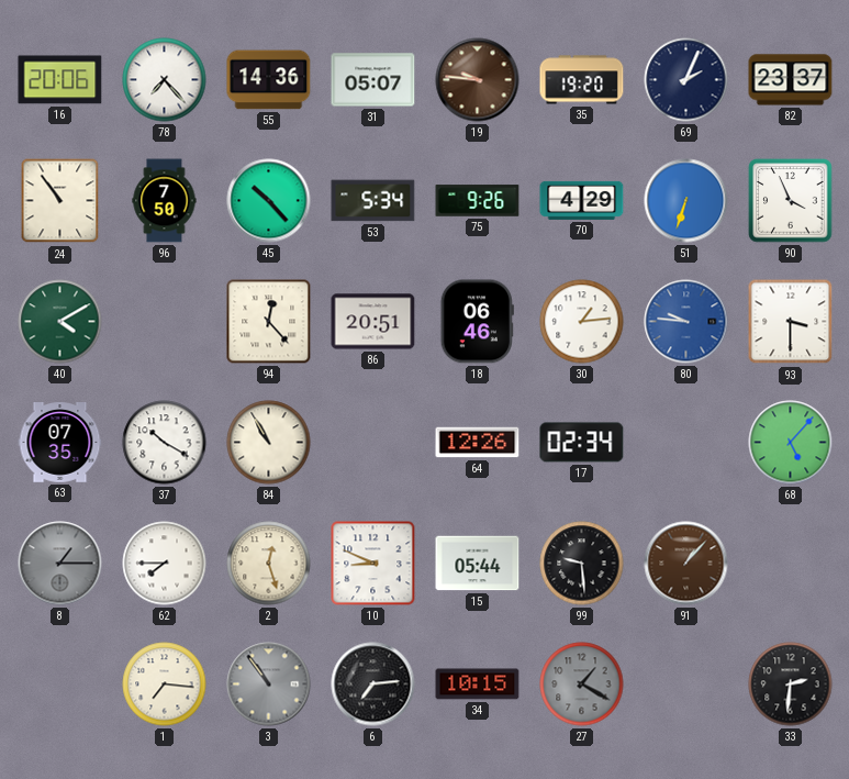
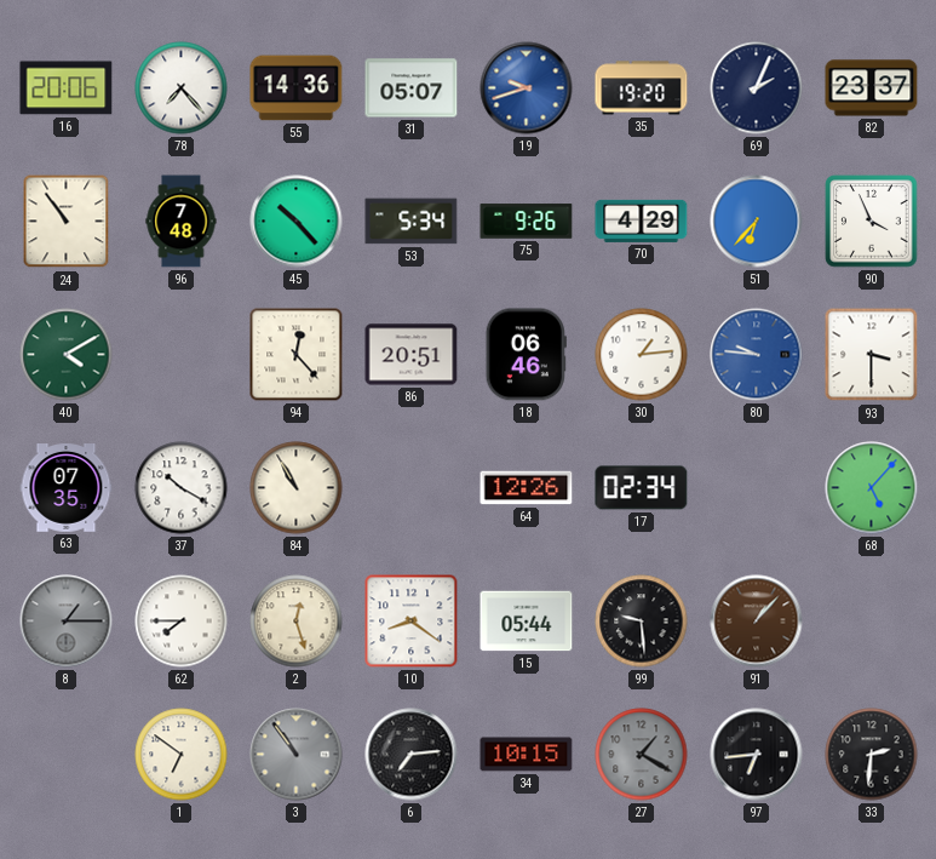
19: 9:46 -> 9:42
19 dial: brown -> blue
96: 7:50 -> 7:48
51: 6:33 -> 6:37
10: 8:49 -> 8:21
1: 7:16 -> 6:51
97: none -> 6:44
